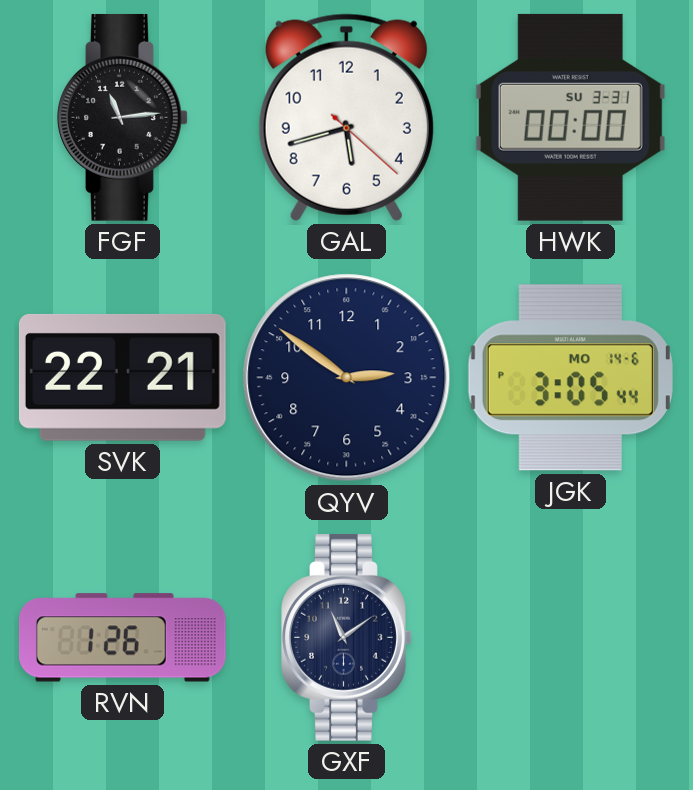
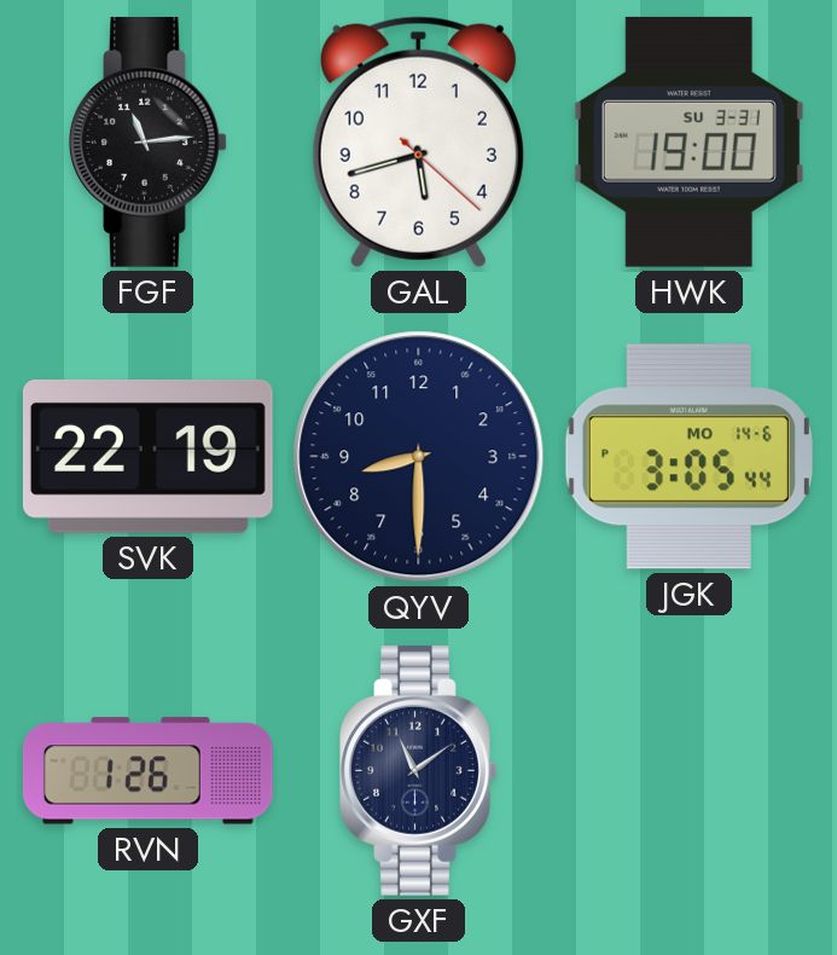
HWK: 00:00 -> 19:00
SVK: 22:21 -> 22:19
QYV: 2:51 -> 8:30
